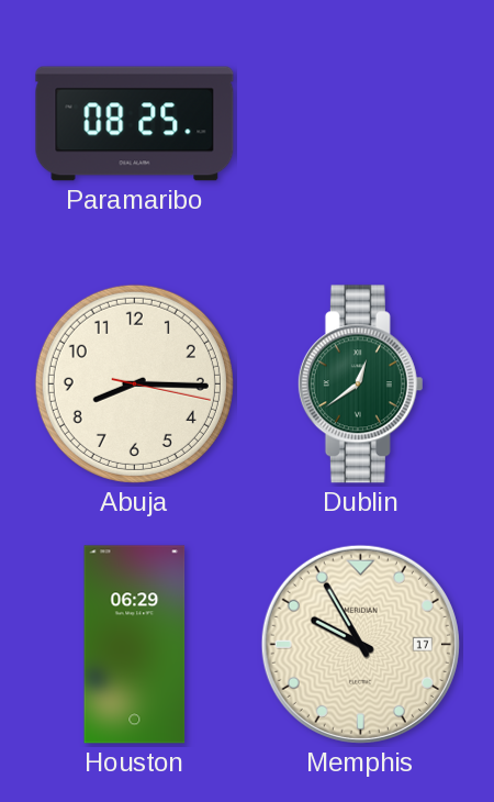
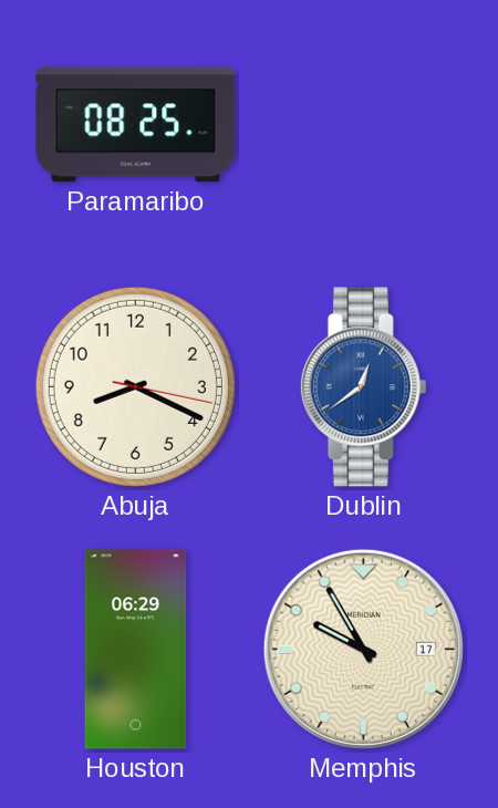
Abuja: 8:15 -> 8:19
Dublin dial: green -> blue
